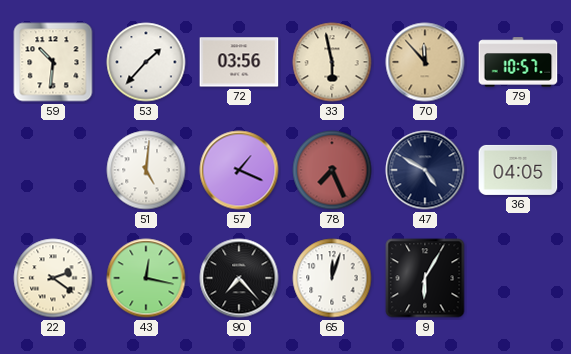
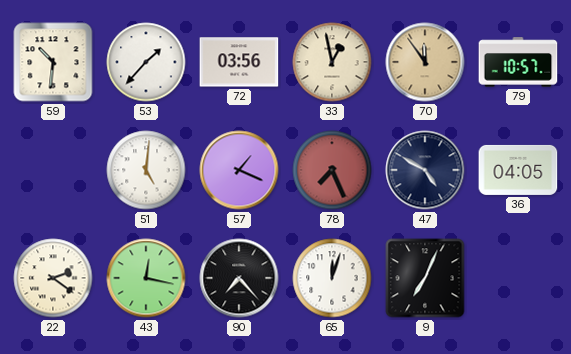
33: 5:58 -> 12:58
70: 11:53 -> 11:54
9: 6:05 -> 7:04
